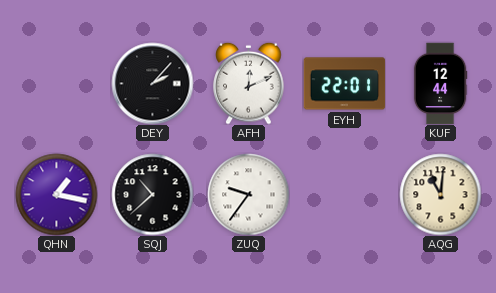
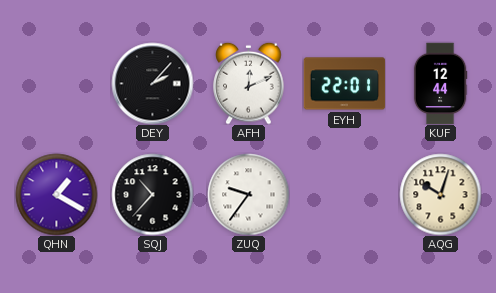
QHN: 1:17 -> 1:20
SQJ: 10:38 -> 10:37
AQG: 11:01 -> 10:03
